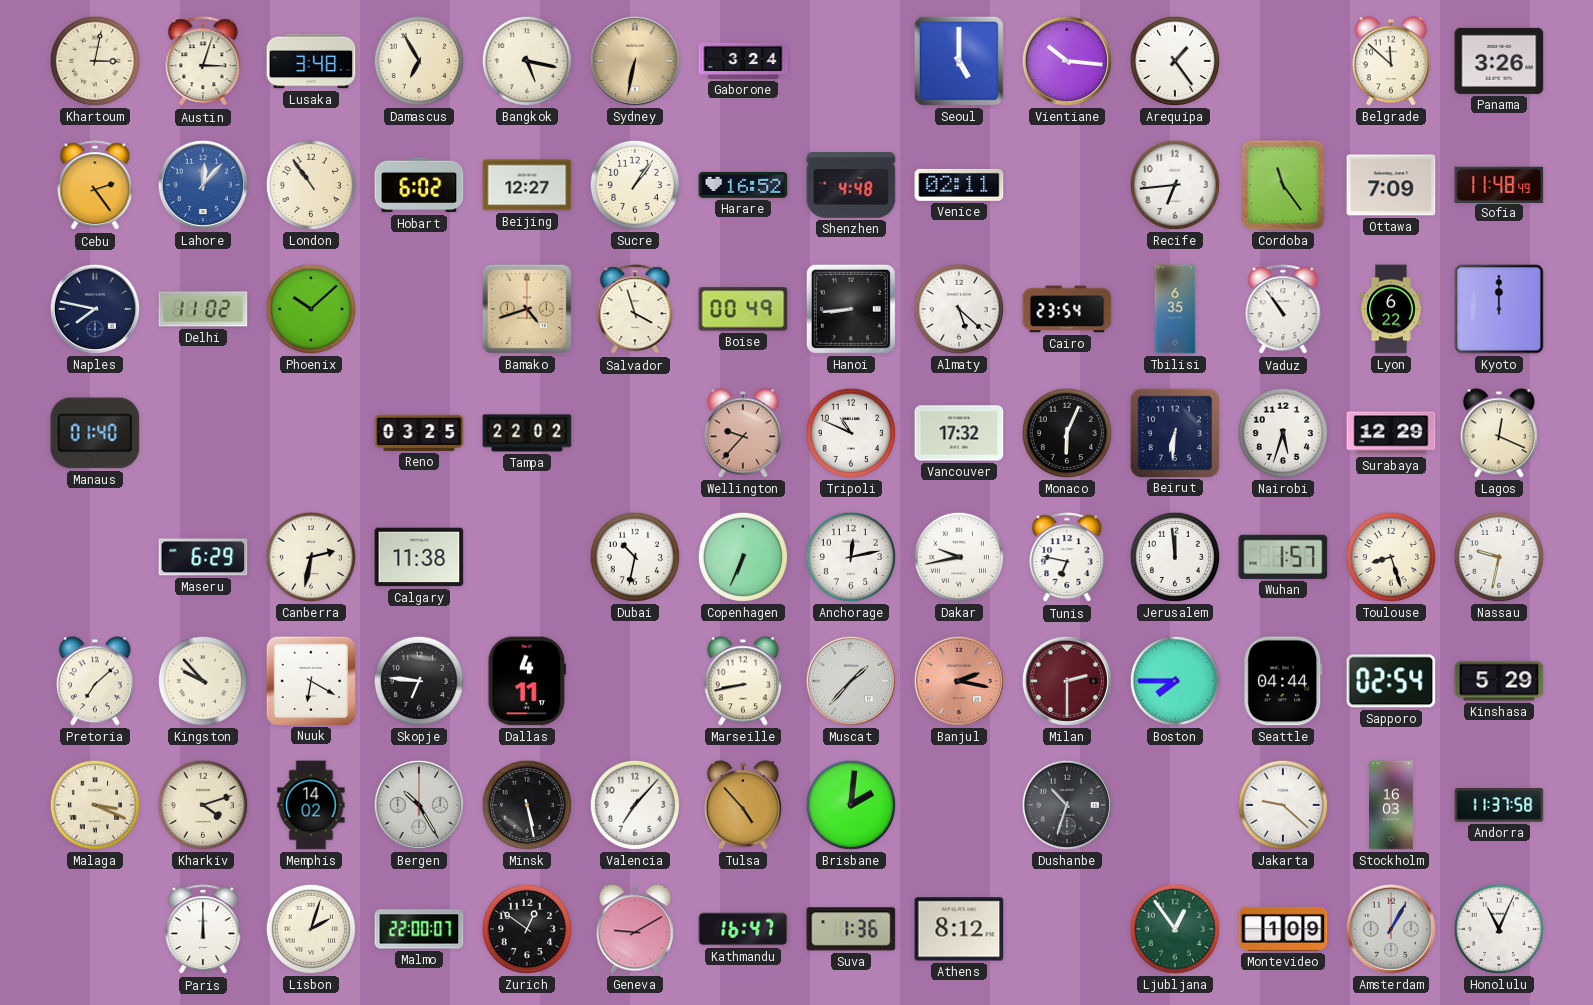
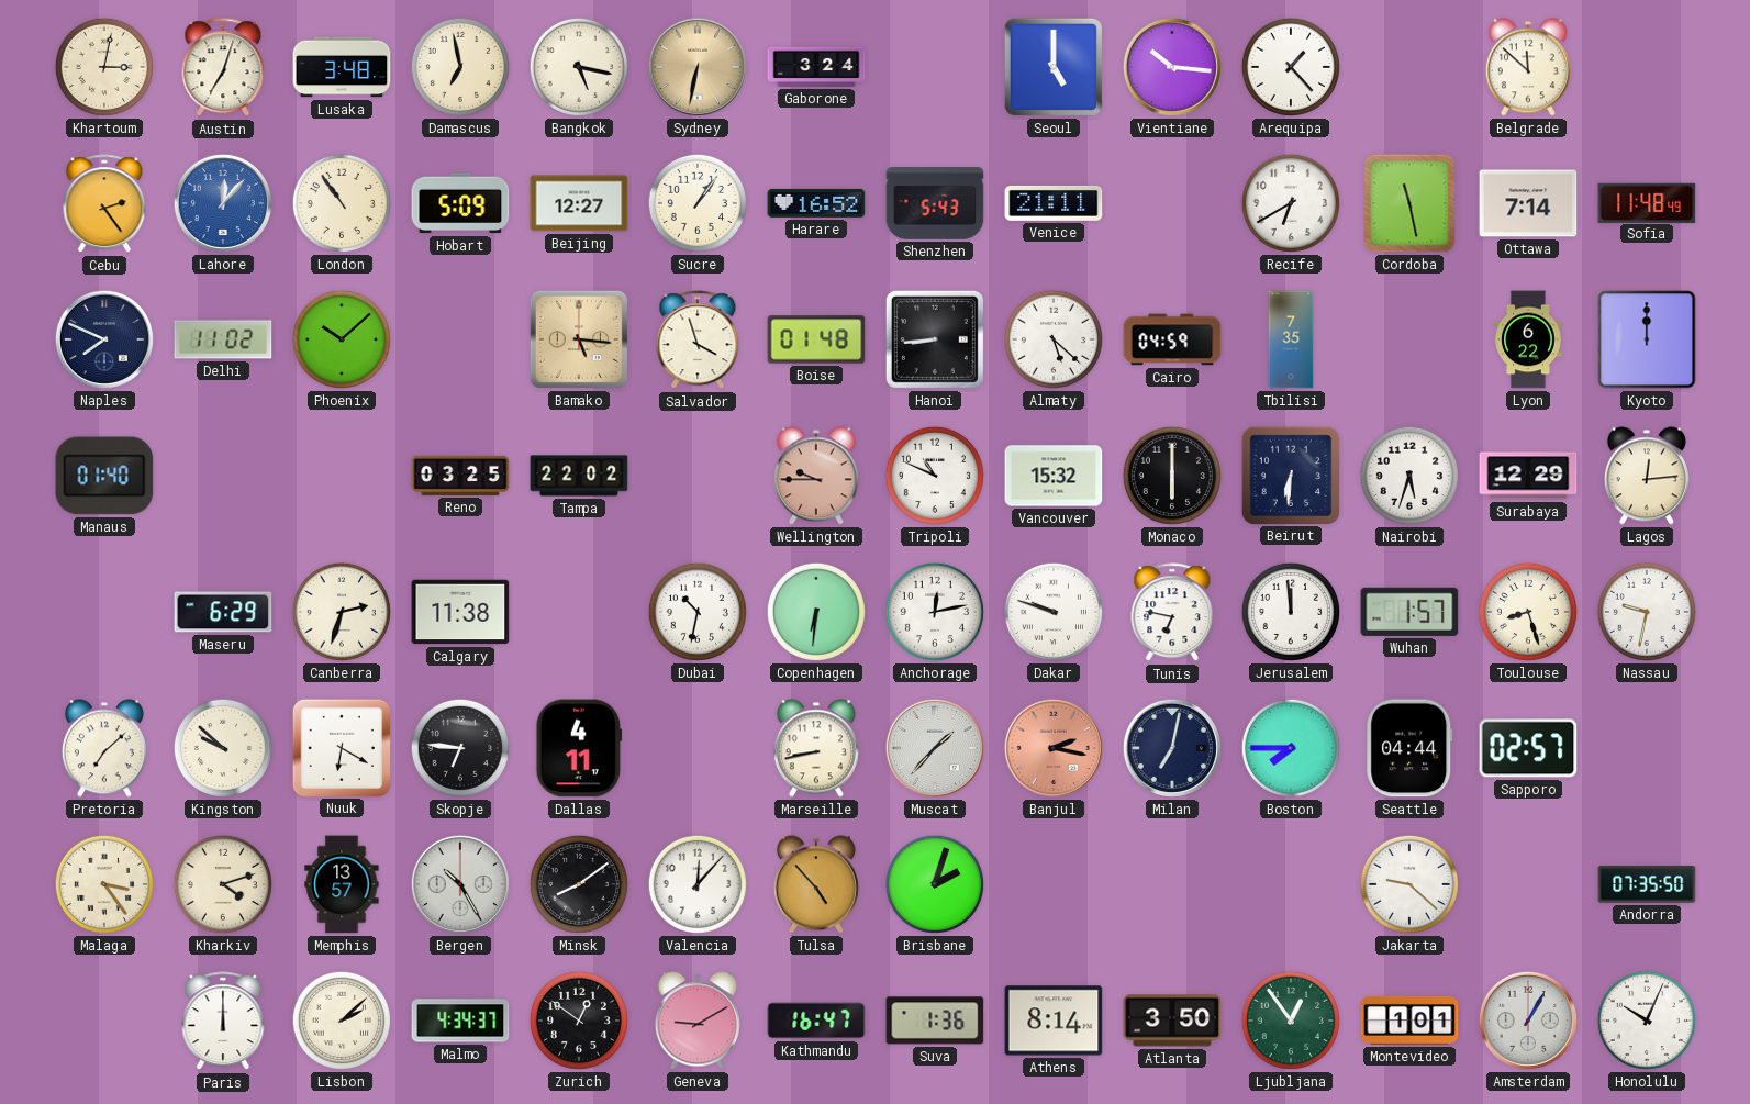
Austin: 3:03 -> 7:03
Damascus: 6:55 -> 6:58
Arequipa: 1:24 -> 1:23
Panama: 3:26 -> none
Hobart: 6:02 -> 5:09
Shenzhen: 4:48 -> 5:43
Venice: 02:11 -> 21:11
Recife: 6:44 -> 6:40
Cordoba: 11:24 -> 11:28
Ottawa: 7:09 -> 7:14
Naples: 7:47 -> 7:49
Bamako: 4:42 -> 5:16
Boise: 00:49 -> 01:48
Cairo: 23:54 -> 04:59
Tbilisi: 6:35 -> 7:35
Vaduz: 10:54 -> none
Wellington: 9:37 -> 9:45
Vancouver: 17:32 -> 15:32
Monaco: 6:04 -> 6:00
Lagos: 12:19 -> 12:14
Canberra: 2:32 -> 2:33
Copenhagen: 6:34 -> 6:31
Dakar: 9:43 -> 9:48
Kingston: 9:53 -> 9:52
Milan: 2:30 -> 7:02
Milan dial: burgundy -> navy
Sapporo: 02:54 -> 02:57
Kinshasa: 5:29 -> none
Malaga: 3:19 -> 3:24
Memphis: 14:02 -> 13:57
Minsk: 5:28 -> 8:09
Valencia: 7:07 -> 12:07
Brisbane: 2:01 -> 2:03
Dushanbe: 10:33 -> none
Stockholm: 16:03 -> none
Andorra: 11:37 -> 07:35
Lisbon: 2:03 -> 2:08
Malmo: 22:00 -> 4:34
Athens: 8:12 -> 8:14
Atlanta: none -> 3:50
Montevideo: 1:09 -> 1:01
Honolulu: 11:04 -> 10:04
